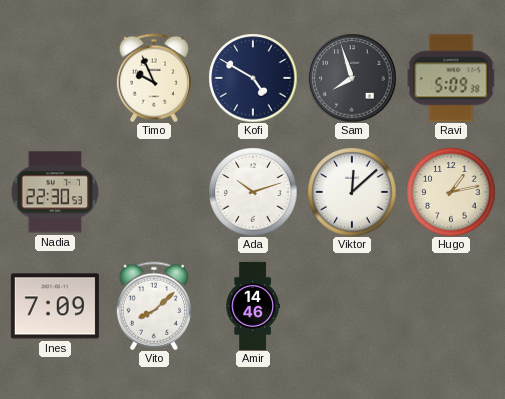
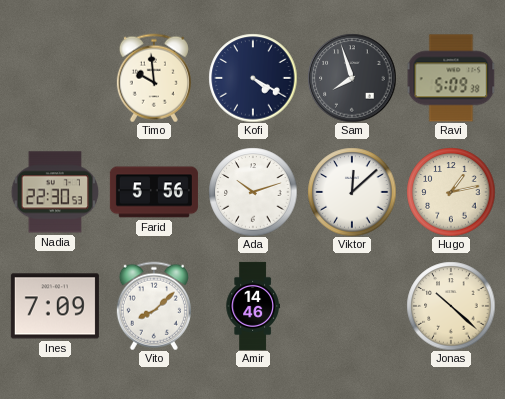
Timo: 9:56 -> 9:59
Kofi: 4:50 -> 4:20
Farid: none -> 5:56
Jonas: none -> 10:22
